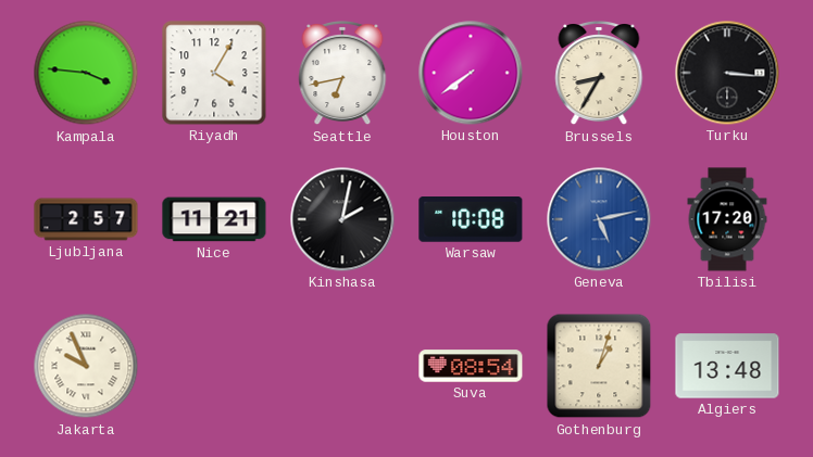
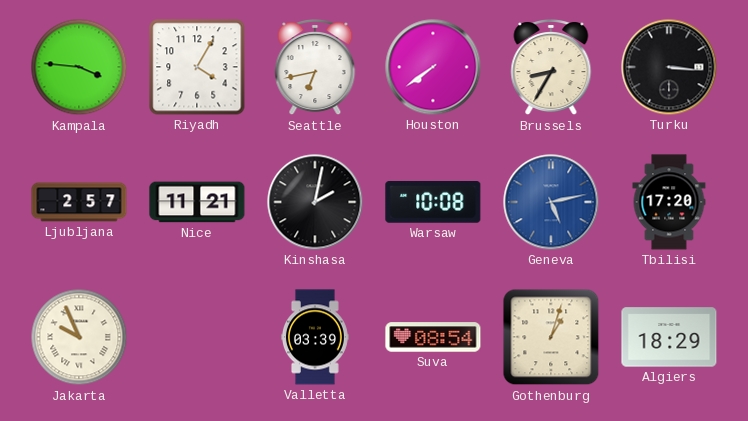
Valletta: none -> 03:39
Algiers: 13:48 -> 18:29
